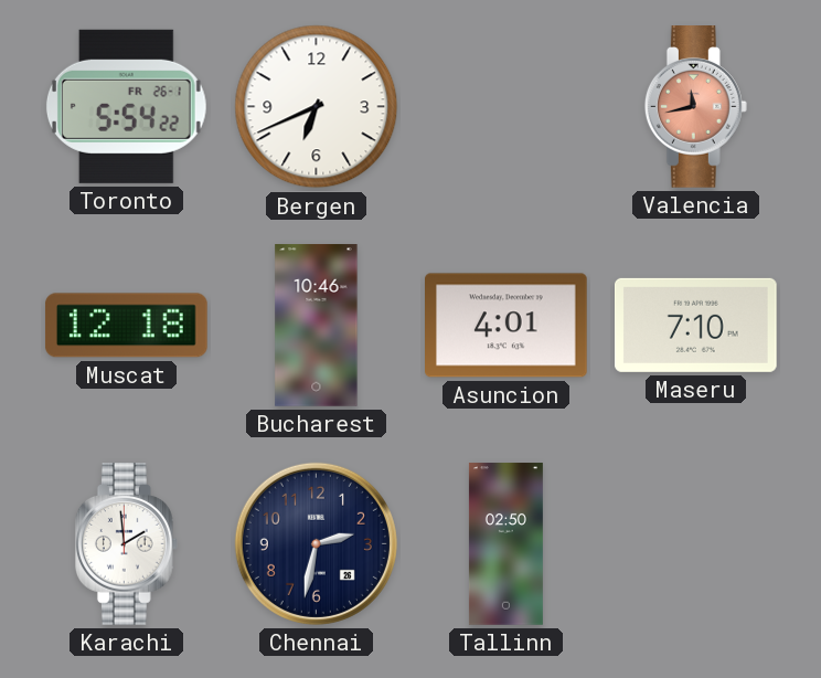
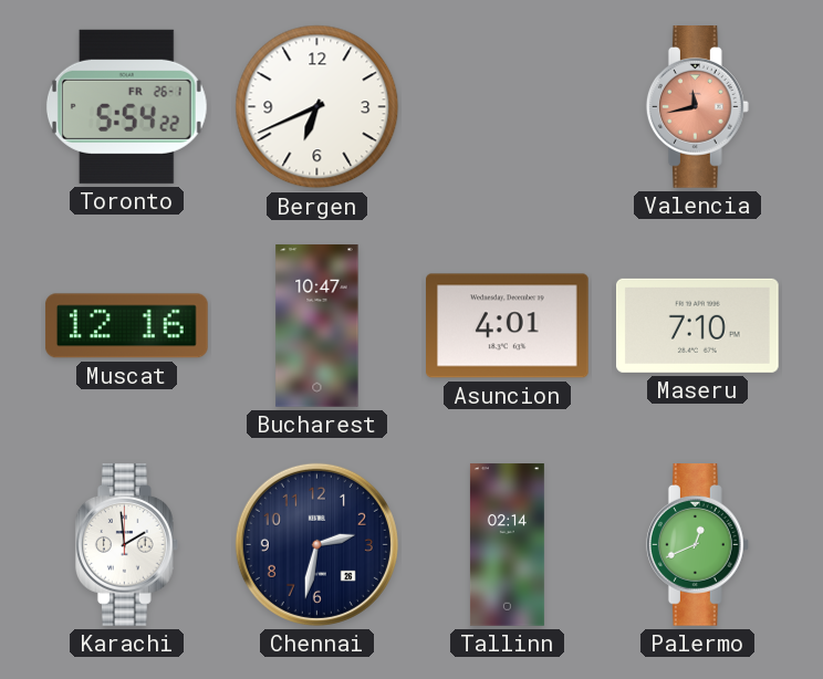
Muscat: 12:18 -> 12:16
Bucharest: 10:46 -> 10:47
Tallinn: 02:50 -> 02:14
Palermo: none -> 12:41
